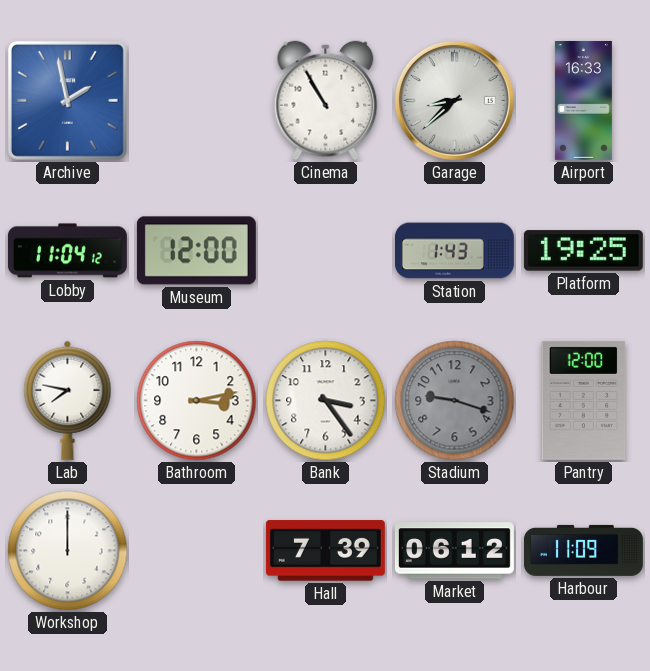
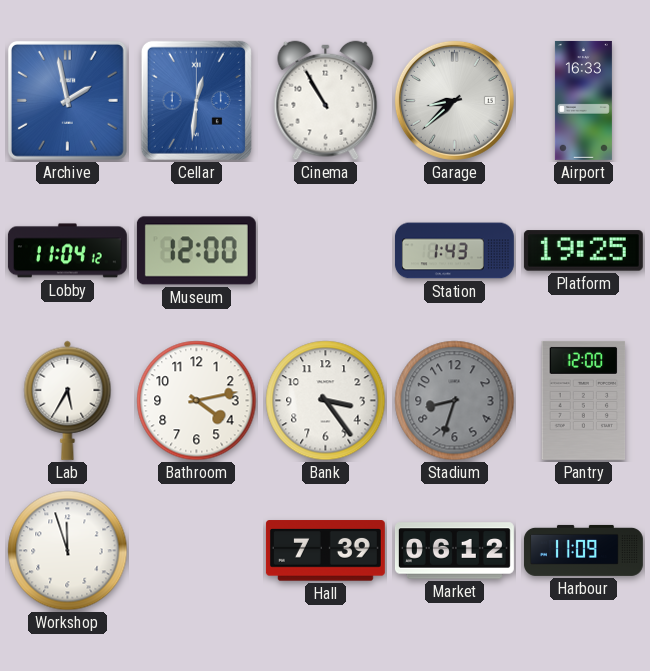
Cellar: none -> 12:31
Lab: 7:47 -> 5:35
Bathroom: 3:13 -> 4:13
Stadium: 9:18 -> 8:33
Workshop: 12:00 -> 11:57
